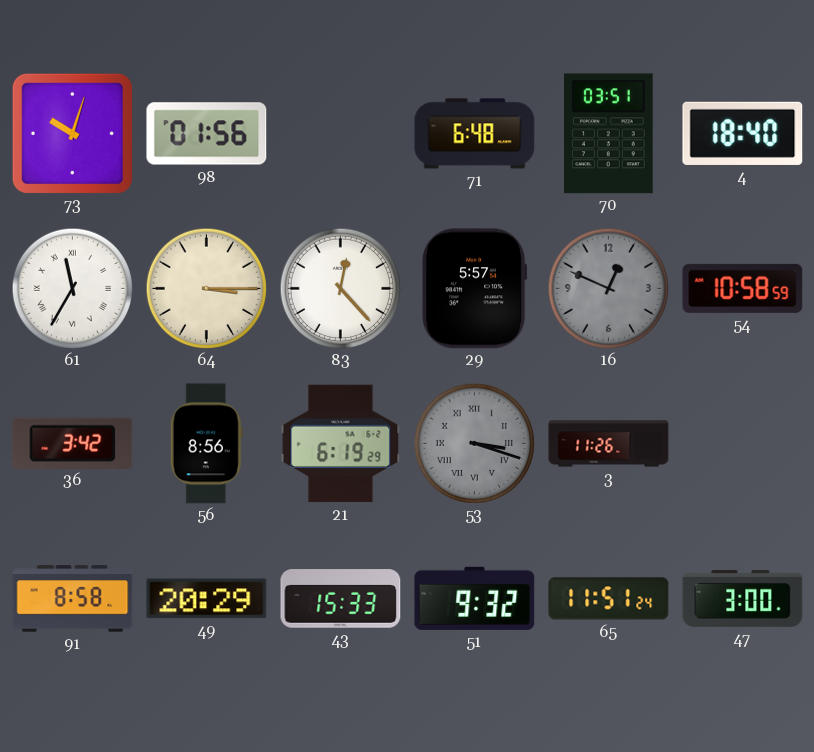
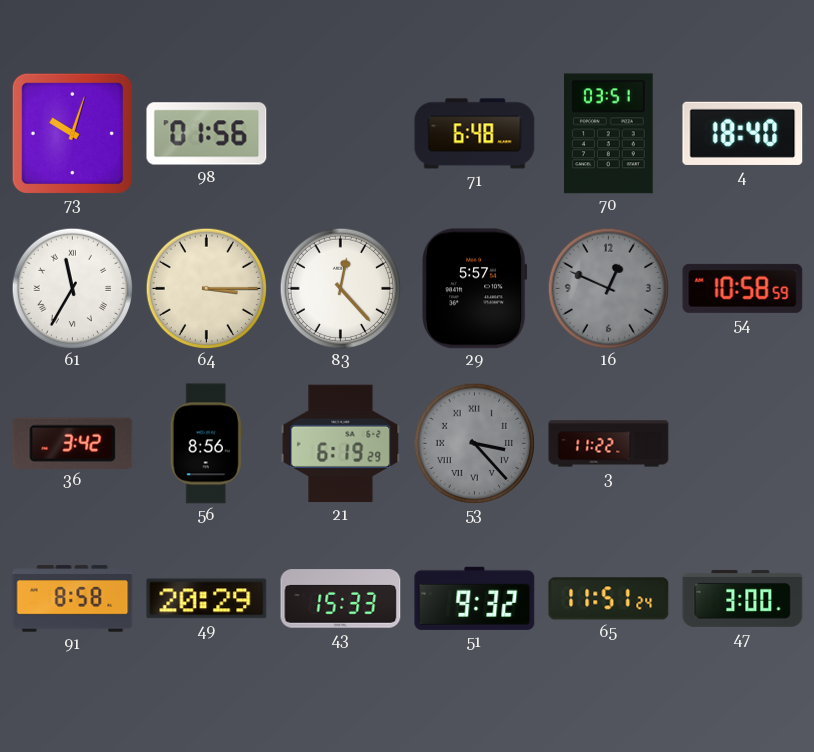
53: 3:18 -> 3:23
3: 11:26 -> 11:22
